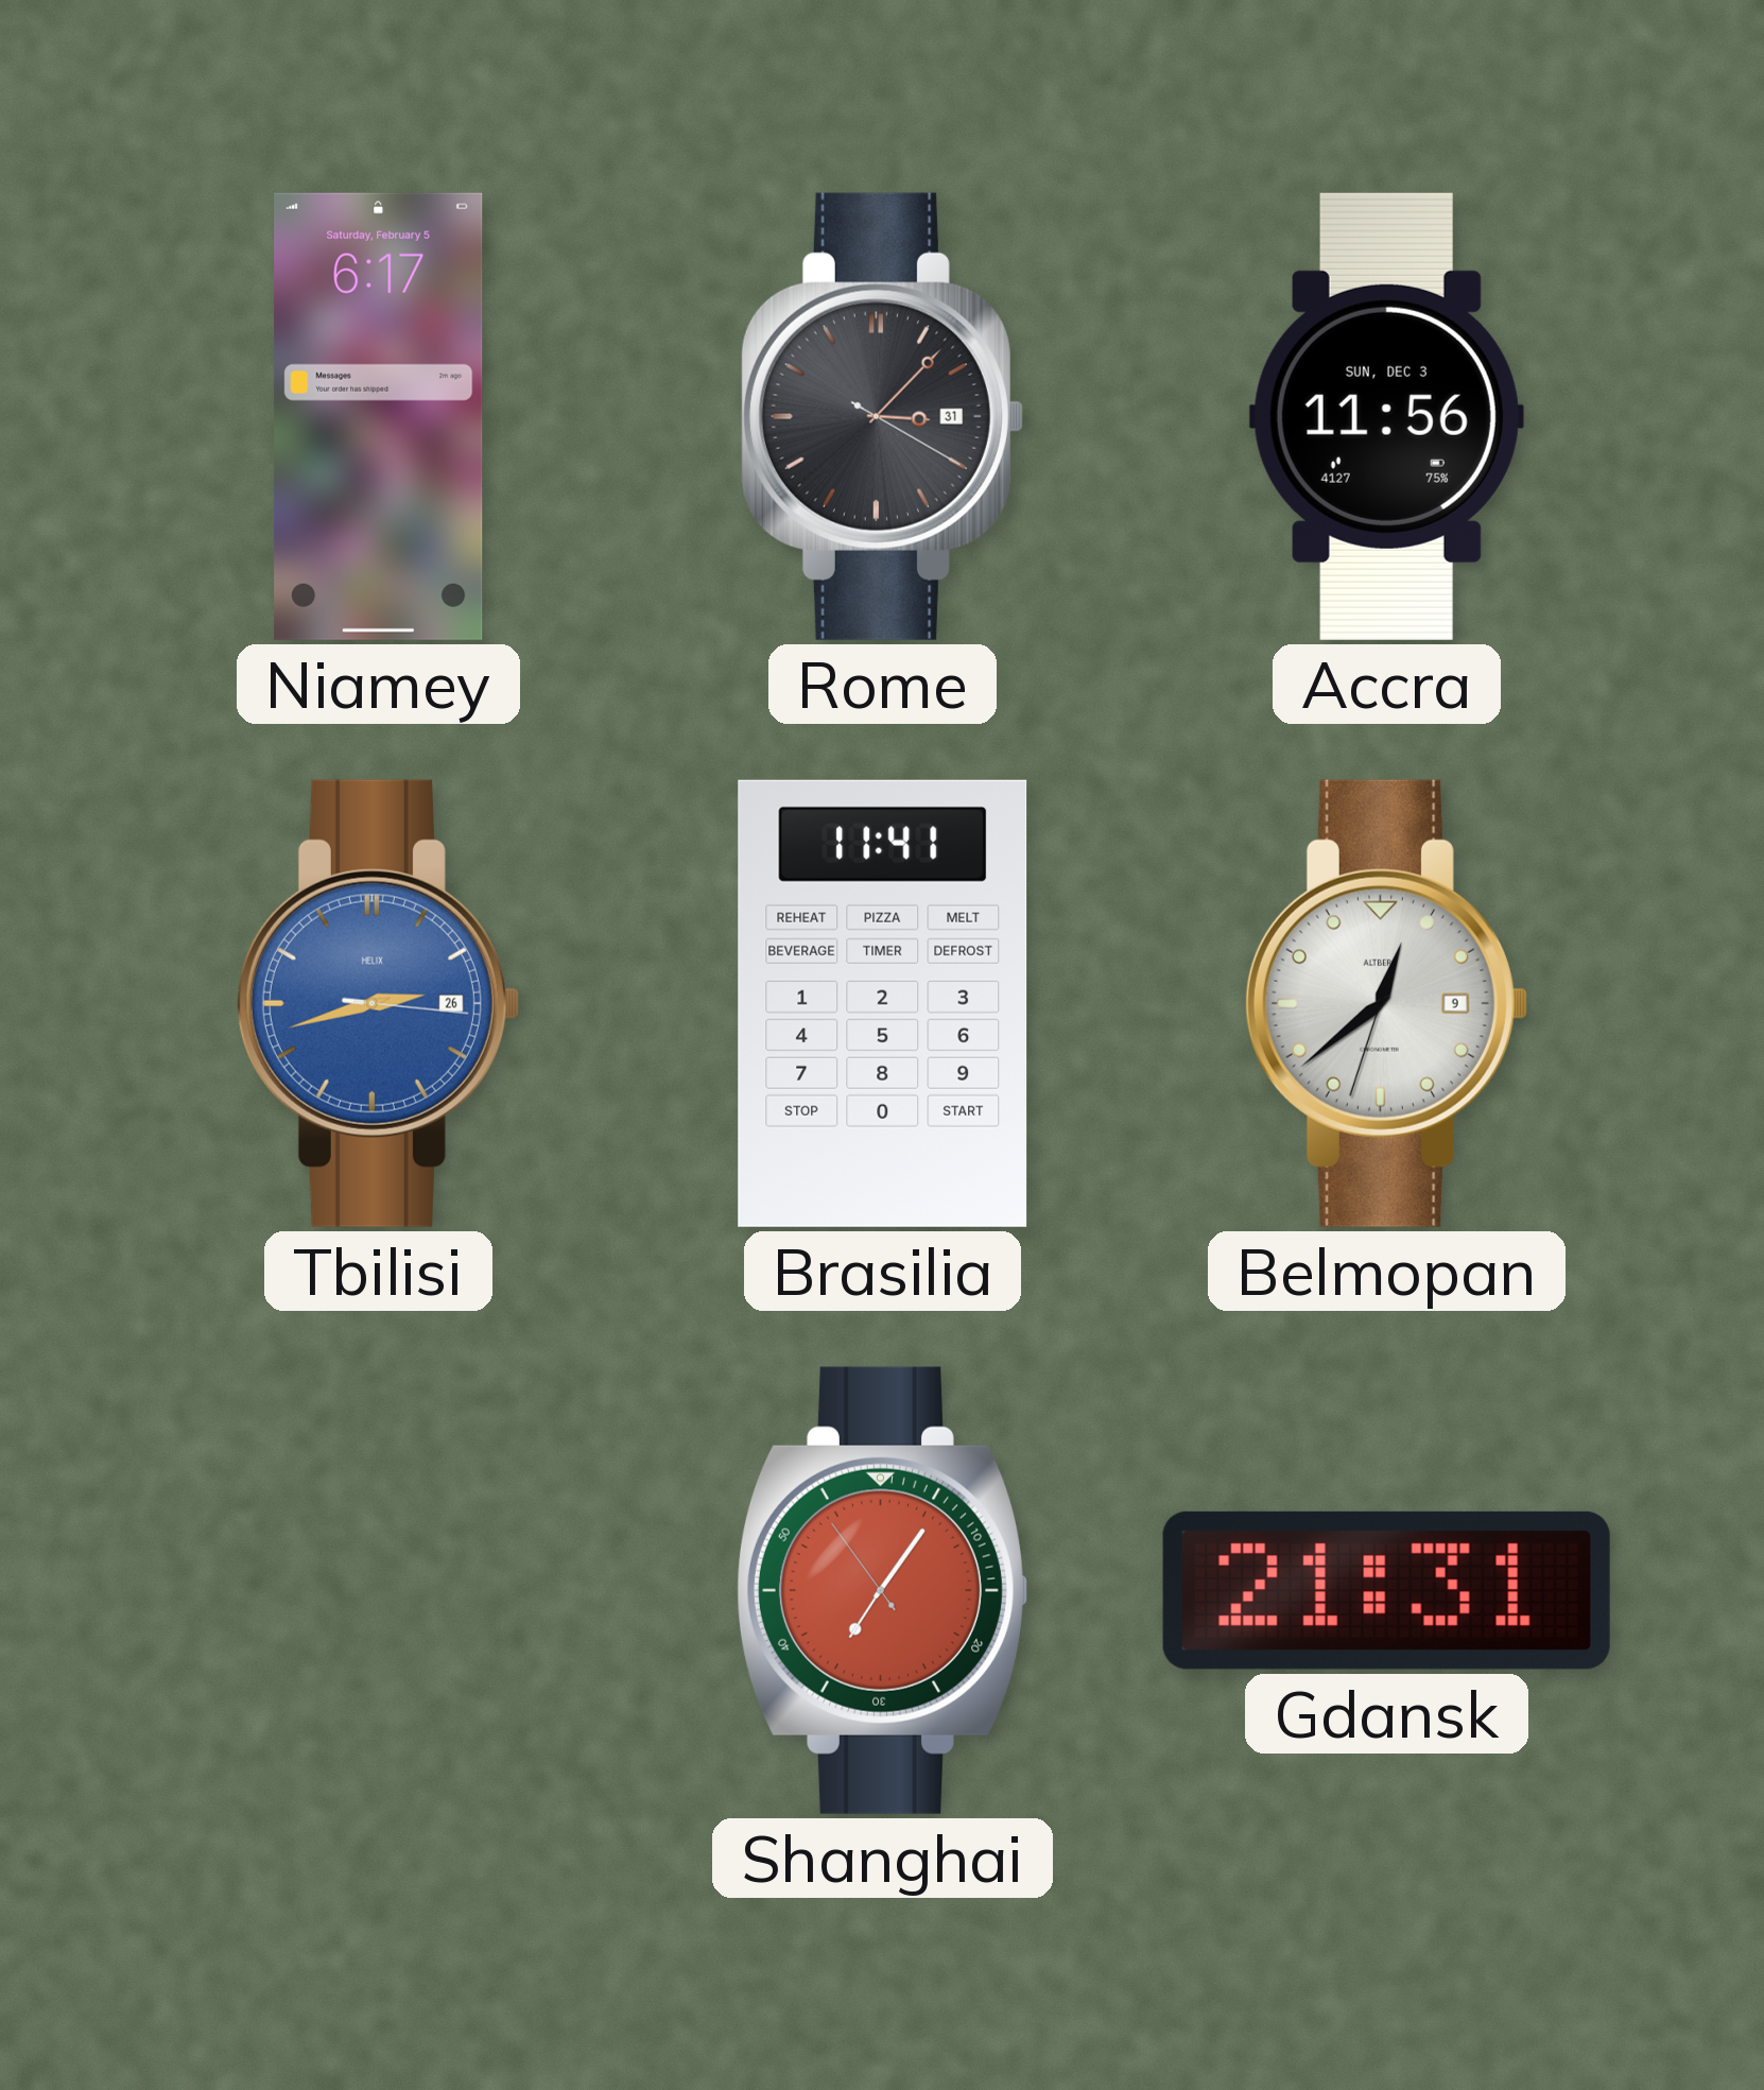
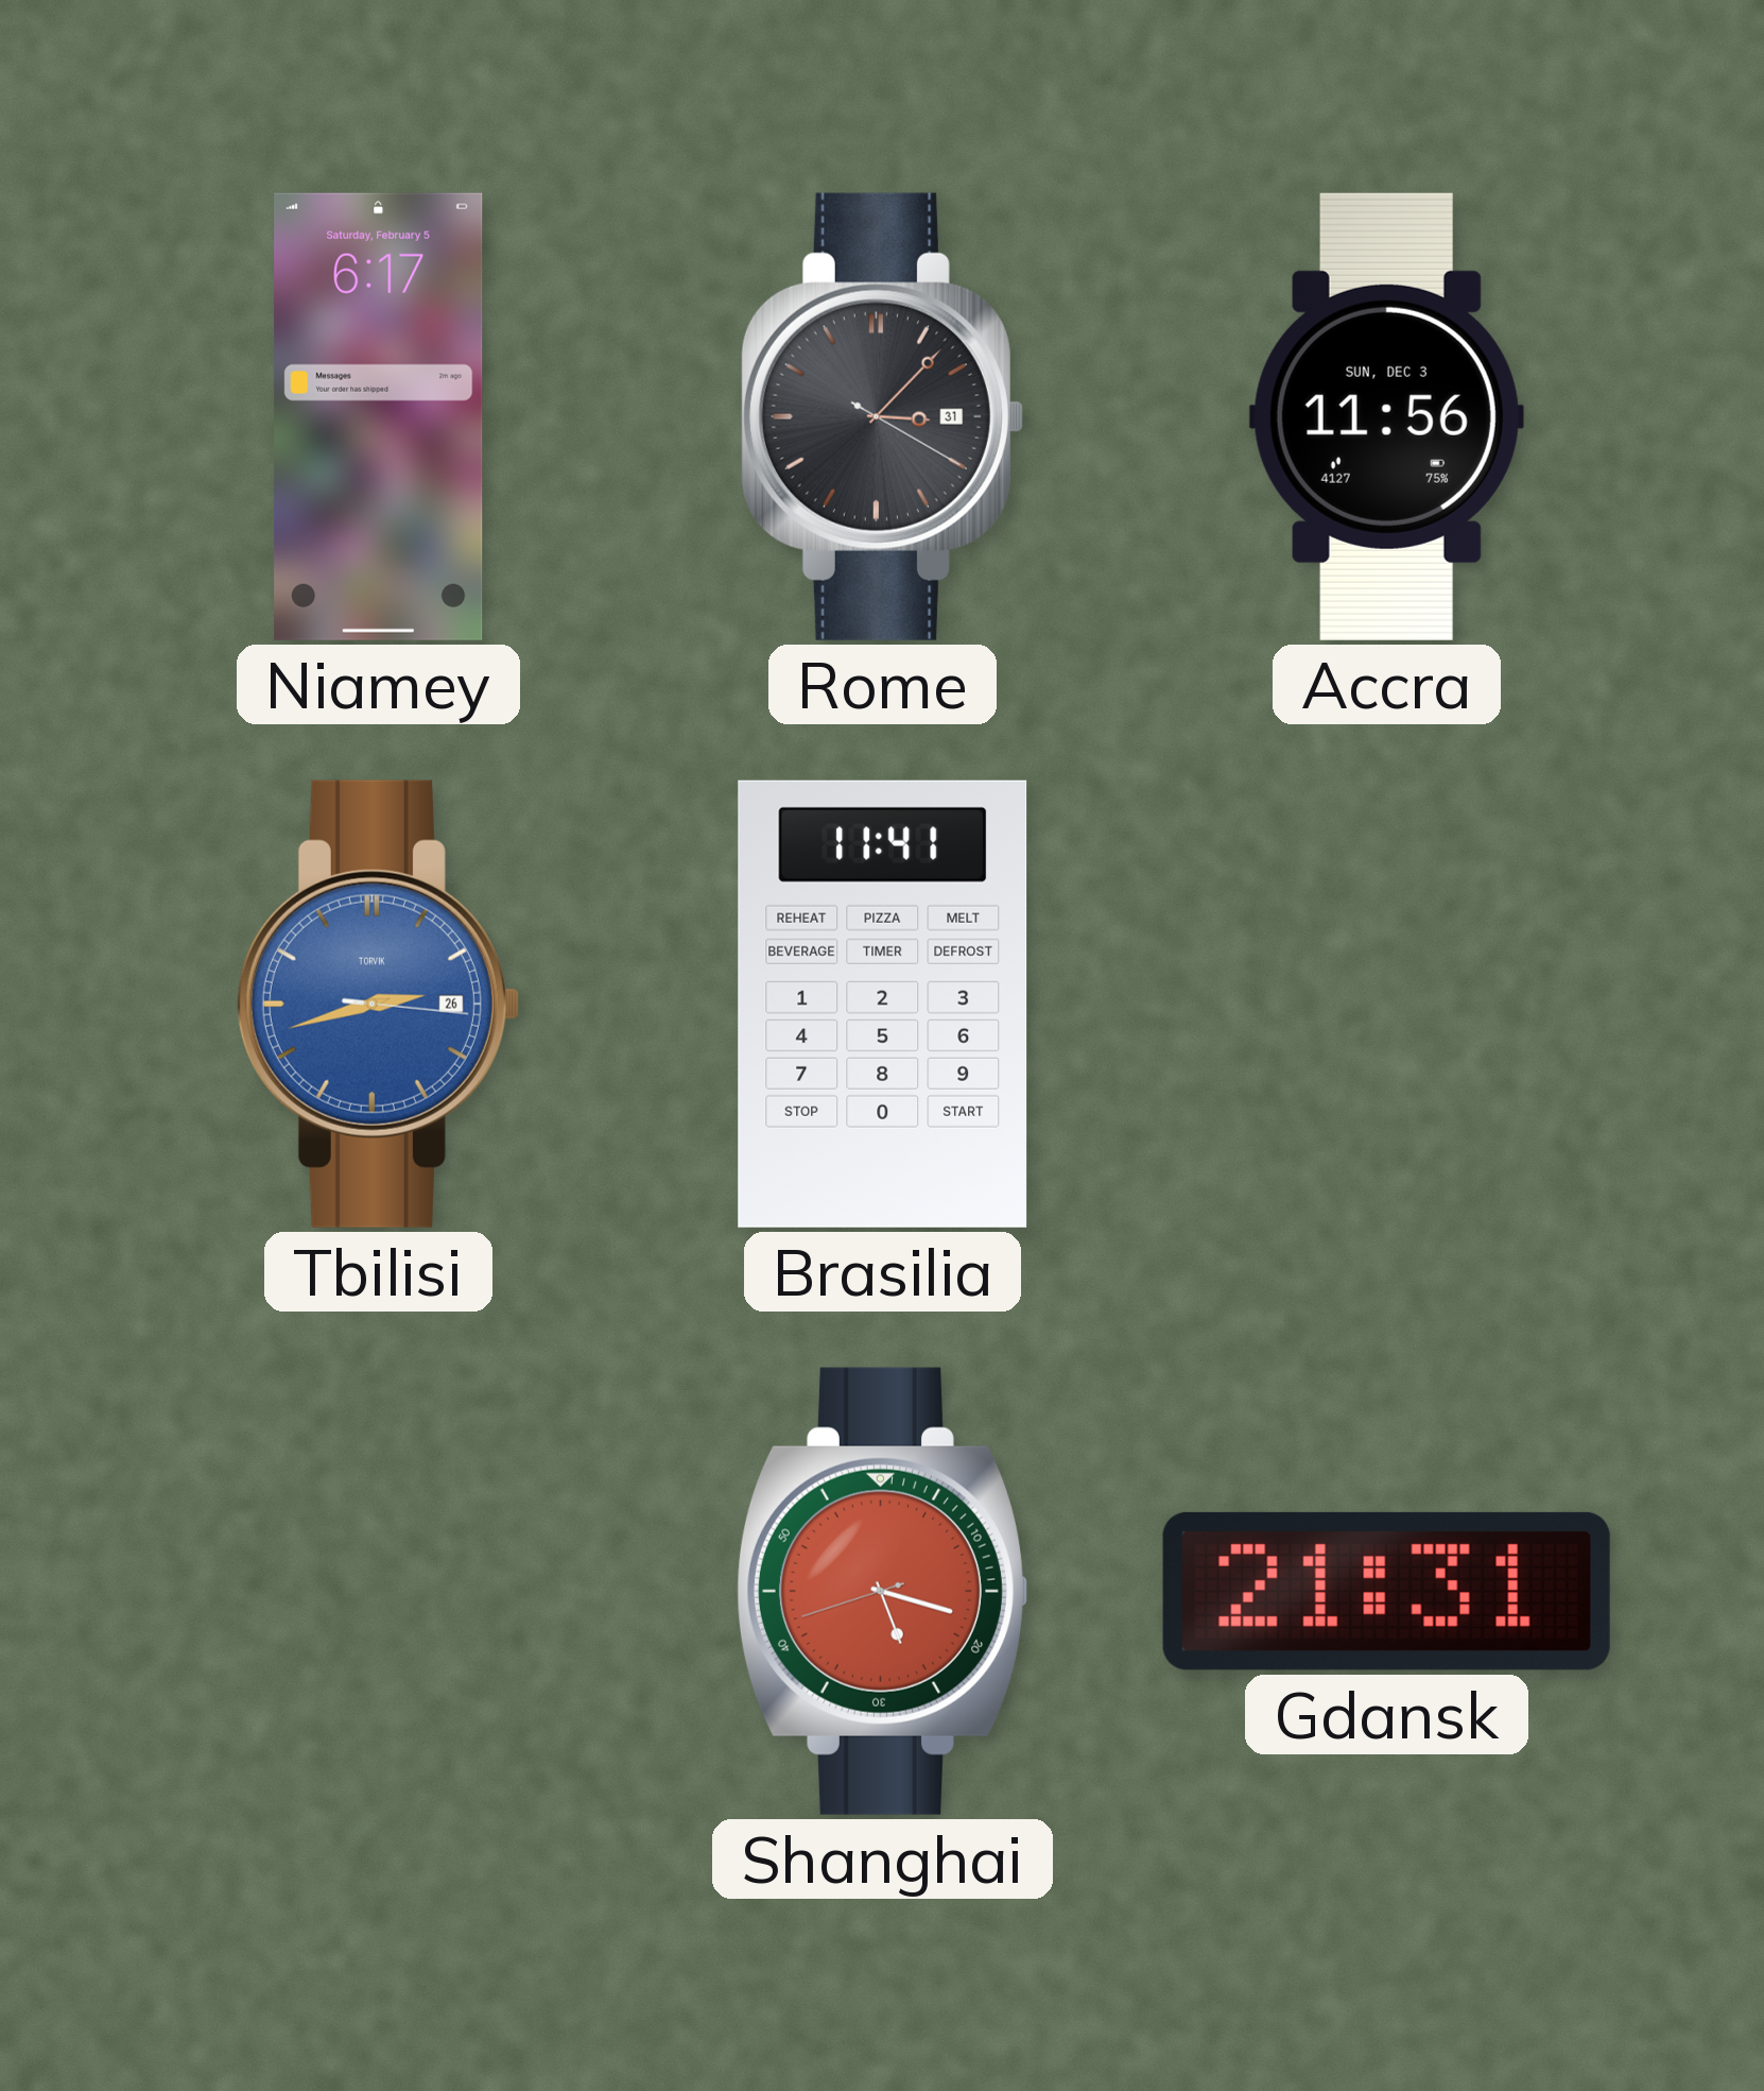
Tbilisi brand: HELIX -> TORVIK
Belmopan: 12:38 -> none
Shanghai: 7:05 -> 5:17
